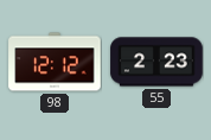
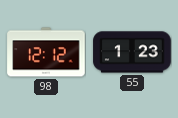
55: 2:23 -> 1:23
